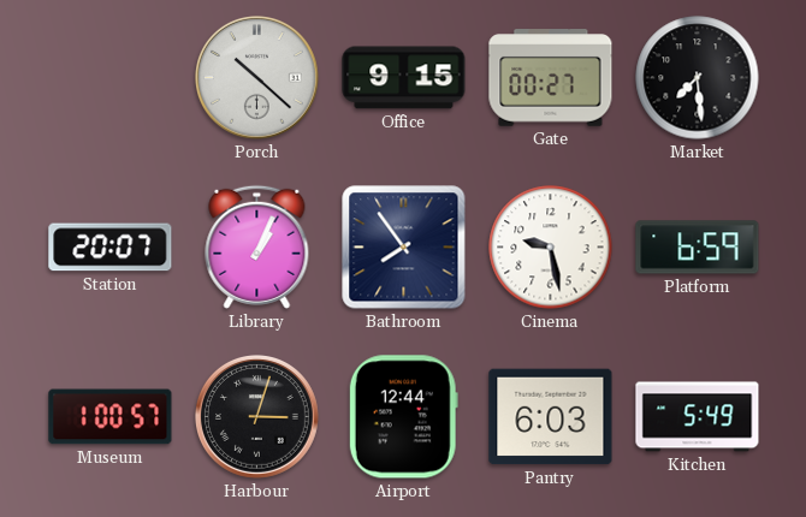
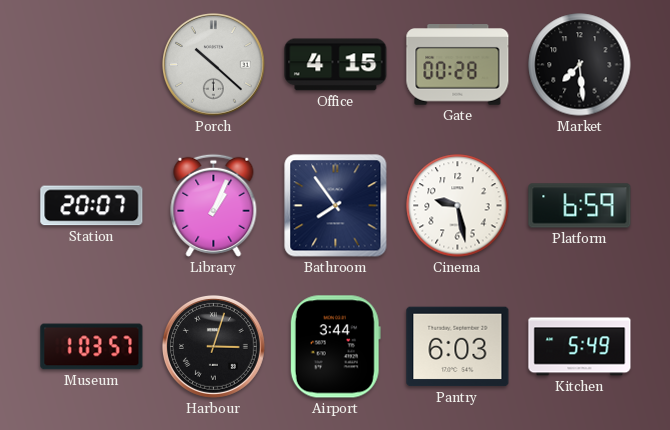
Office: 9:15 -> 4:15
Gate: 00:27 -> 00:28
Museum: 1:00 -> 1:03
Airport: 12:44 -> 3:44
